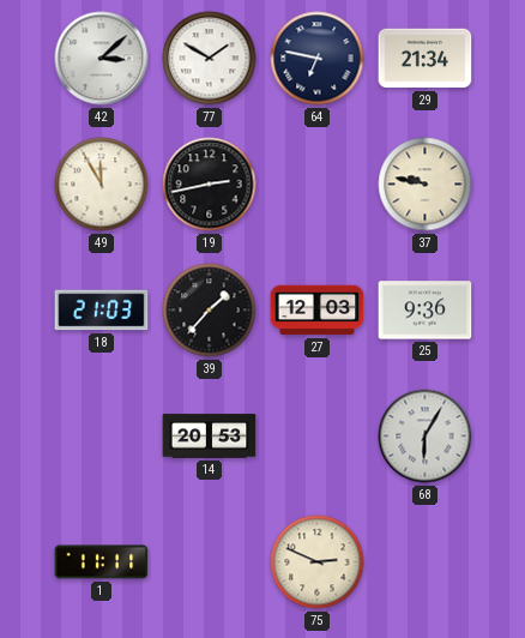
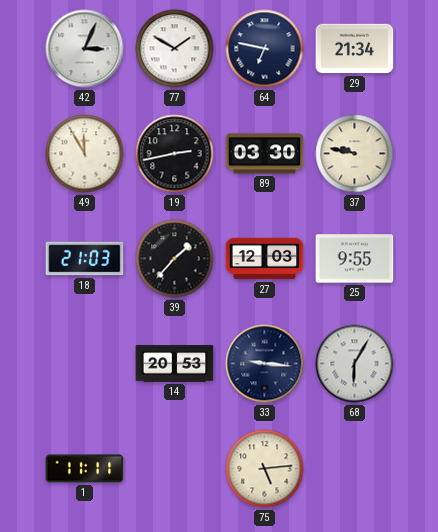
42: 3:08 -> 3:04
89: none -> 03:30
25: 9:36 -> 9:55
33: none -> 9:16
75: 2:49 -> 5:14
